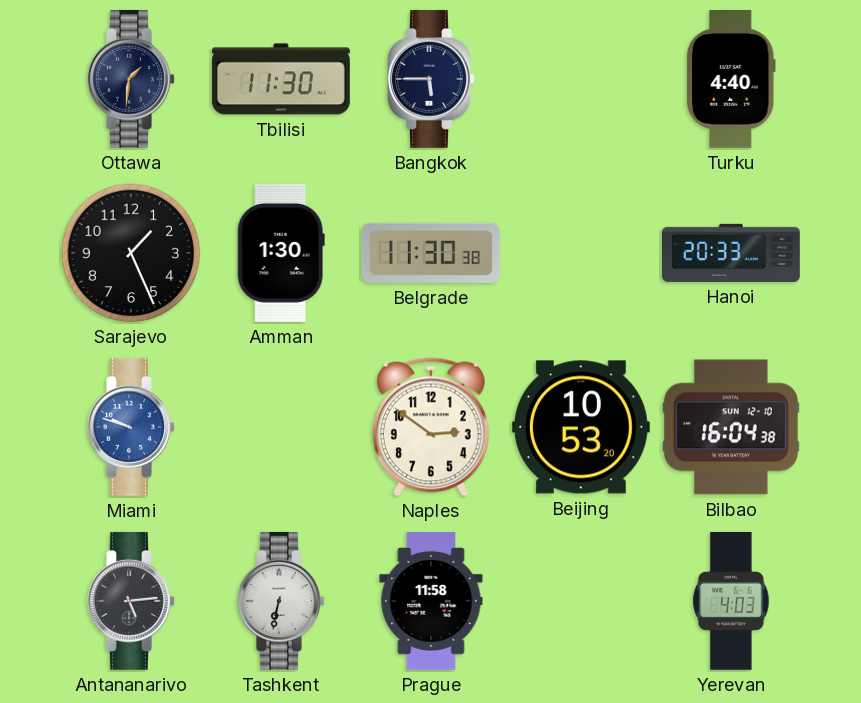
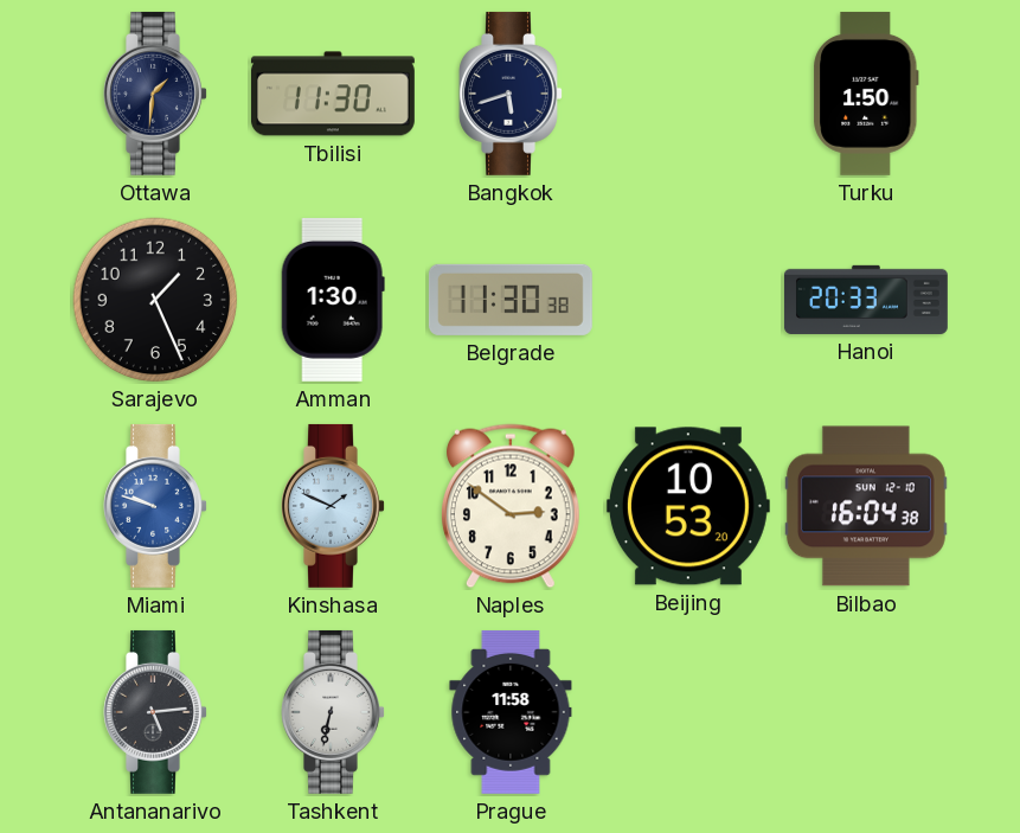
Bangkok: 5:45 -> 5:42
Turku: 4:40 -> 1:50
Kinshasa: none -> 1:49
Yerevan: 4:03 -> none
